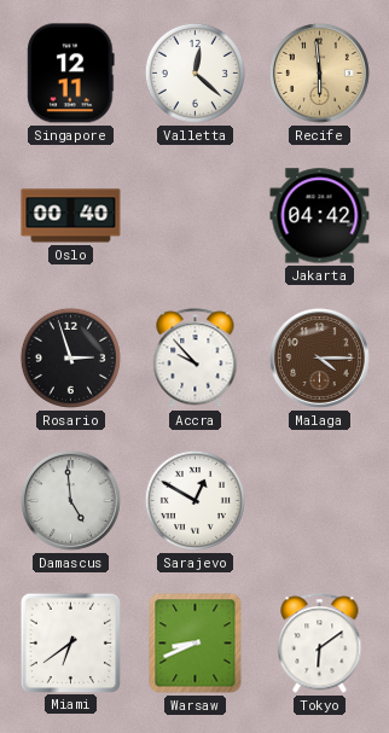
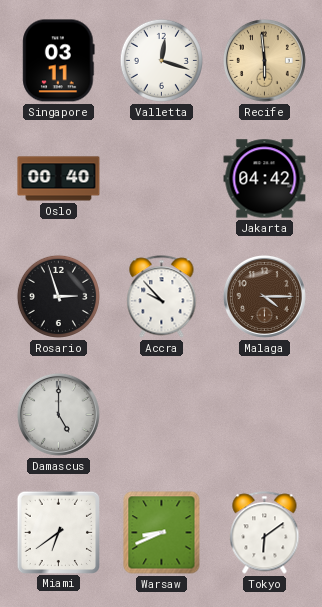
Singapore: 12:11 -> 03:11
Valletta: 12:22 -> 12:18
Damascus: 4:59 -> 5:00
Sarajevo: 12:50 -> none
